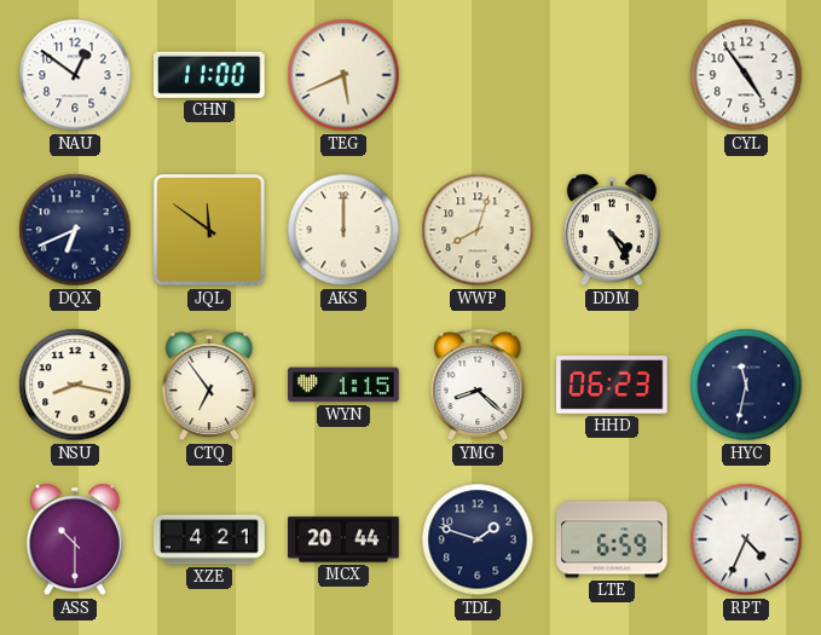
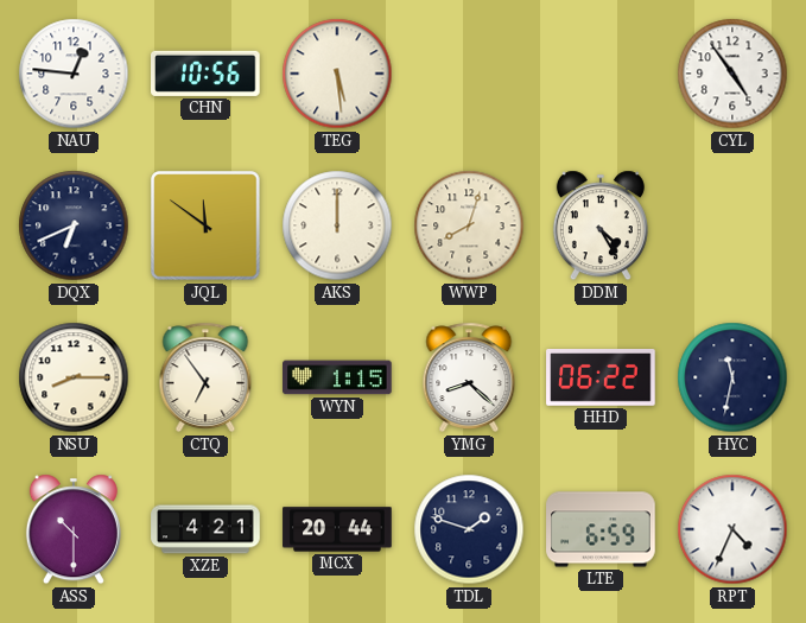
NAU: 12:51 -> 12:46
CHN: 11:00 -> 10:56
TEG: 5:41 -> 5:29
NSU: 8:17 -> 8:15
HHD: 06:23 -> 06:22
